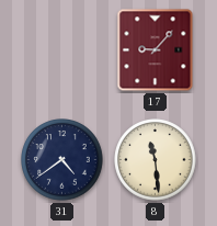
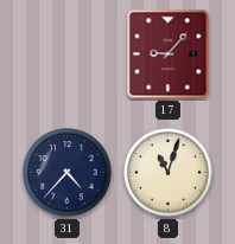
31: 4:39 -> 4:37
8: 11:29 -> 11:03
